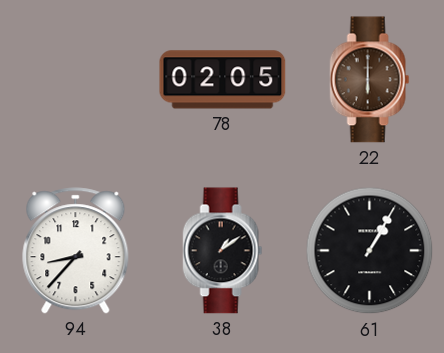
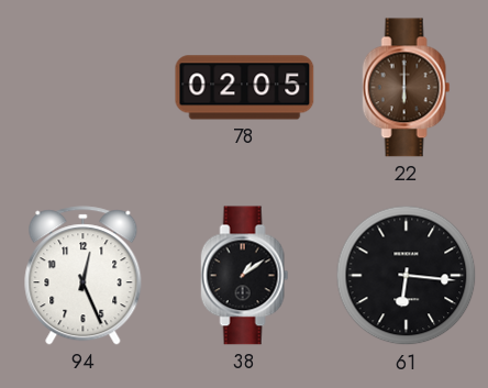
94: 8:37 -> 12:26
61: 1:05 -> 6:16
